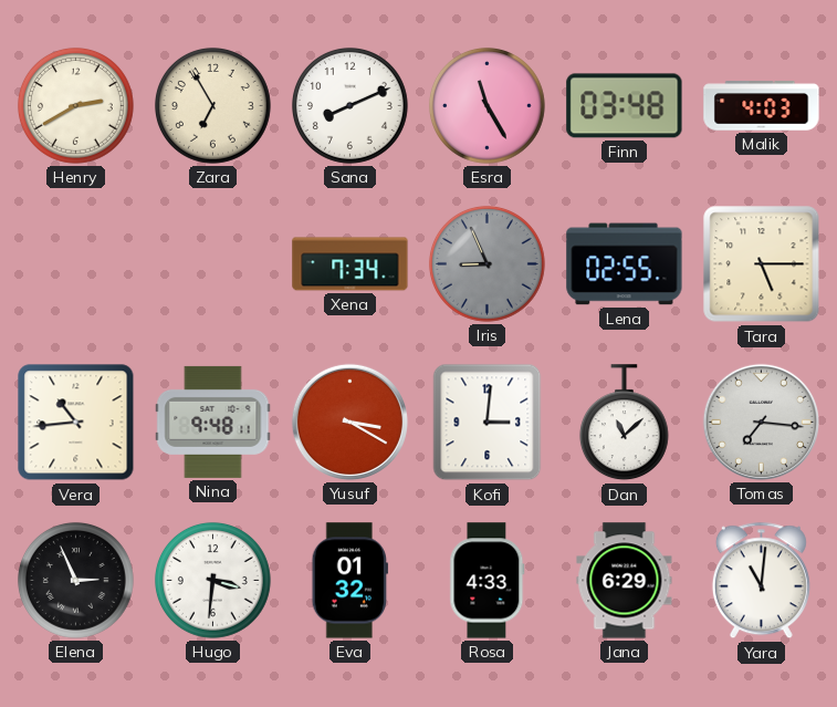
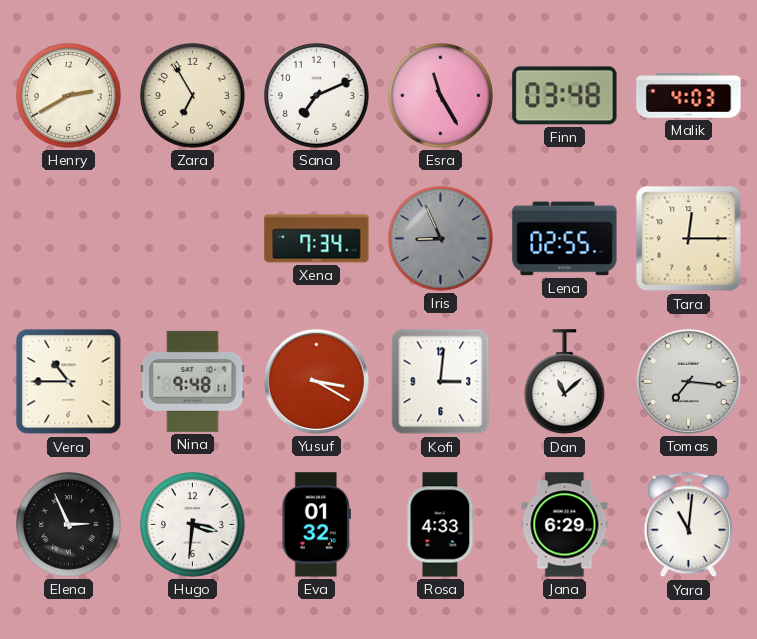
Sana: 8:11 -> 7:11
Tara: 5:15 -> 12:15
Vera: 10:44 -> 10:45
